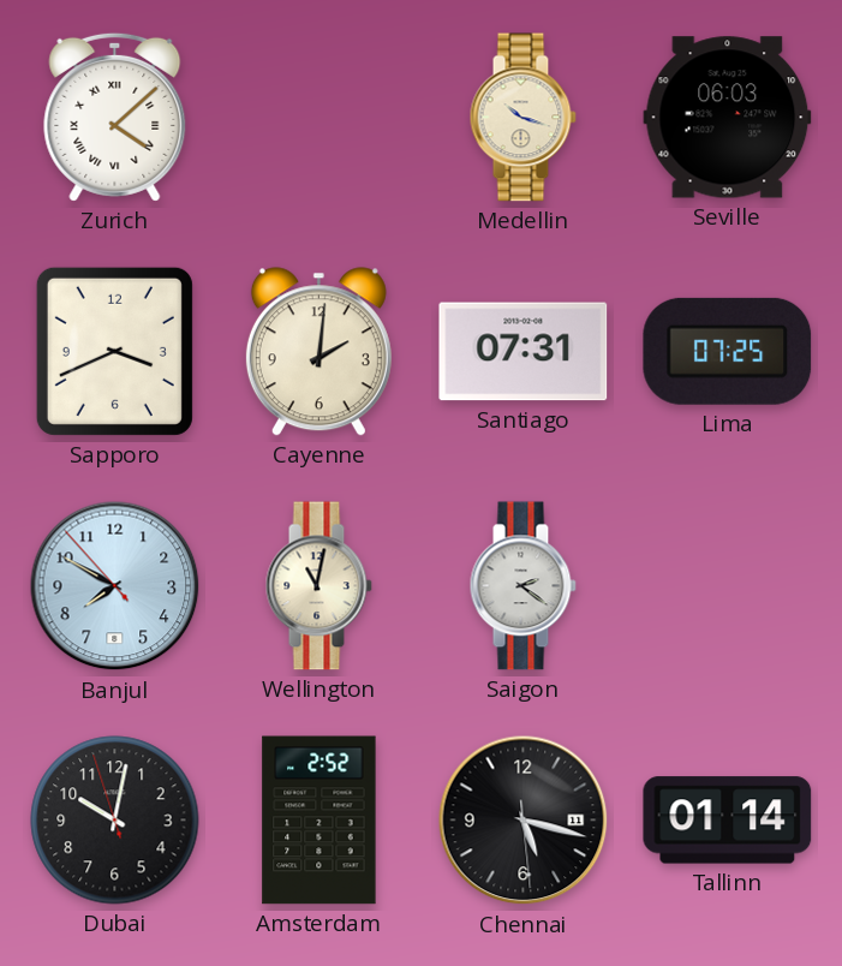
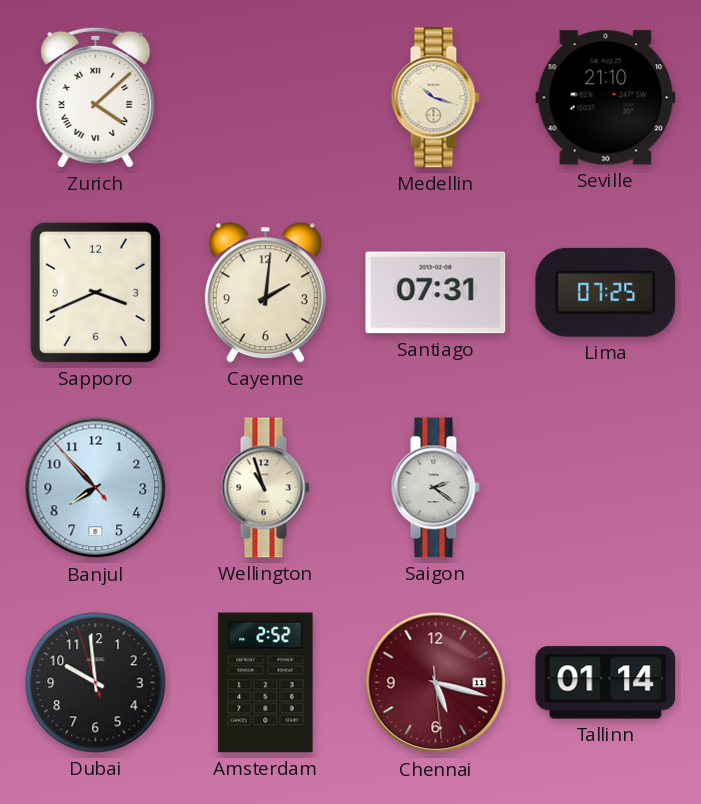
Seville: 06:03 -> 21:10
Banjul: 7:49 -> 7:52
Wellington: 11:02 -> 10:57
Dubai: 10:01 -> 9:58
Chennai dial: black -> burgundy
